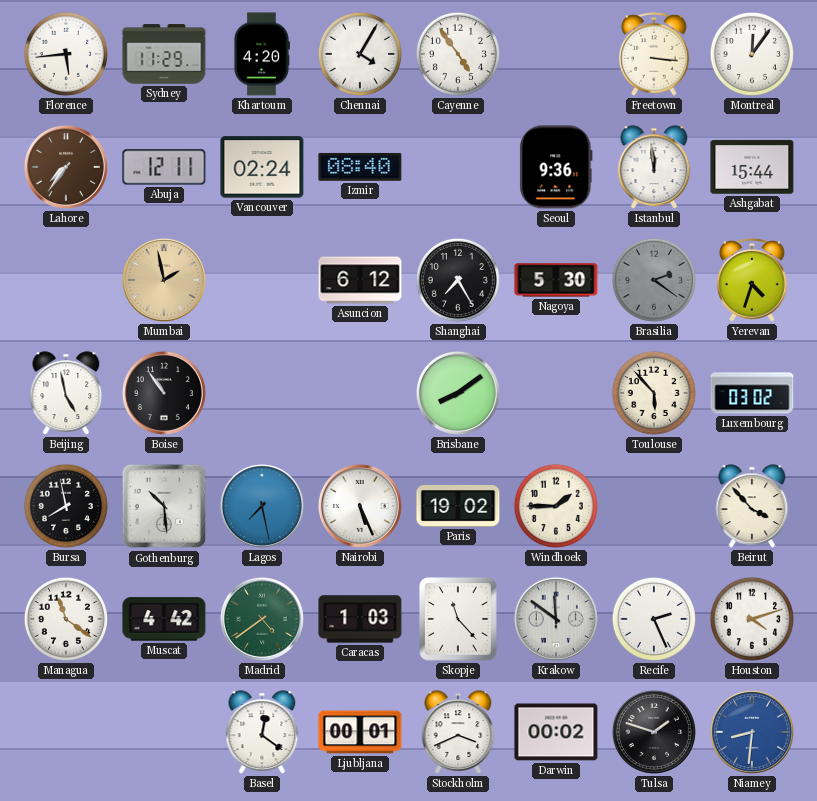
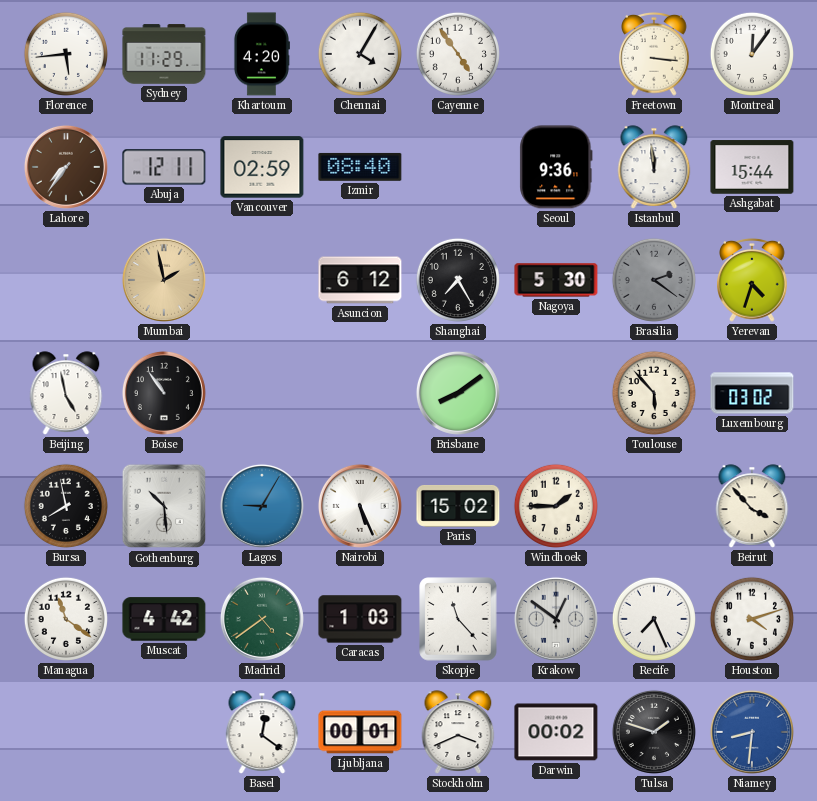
Vancouver: 02:24 -> 02:59
Lagos: 7:28 -> 9:05
Paris: 19:02 -> 15:02
Krakow: 11:51 -> 12:51
Recife: 2:26 -> 7:26
